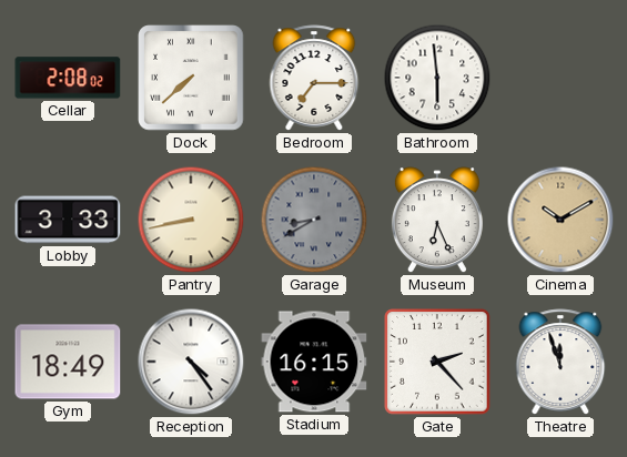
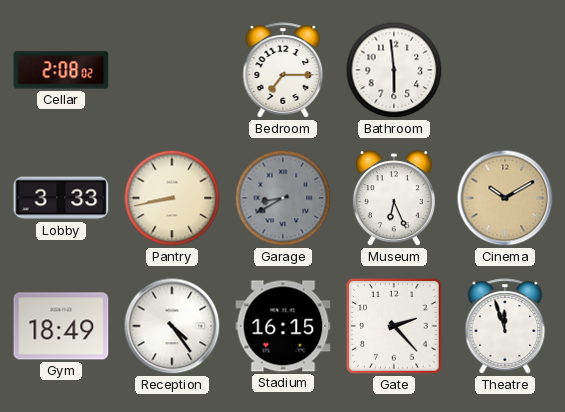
Dock: 7:38 -> none
